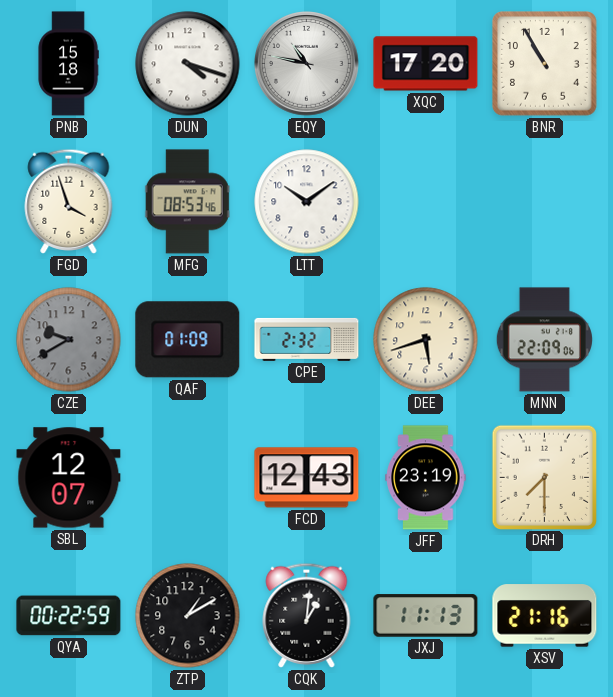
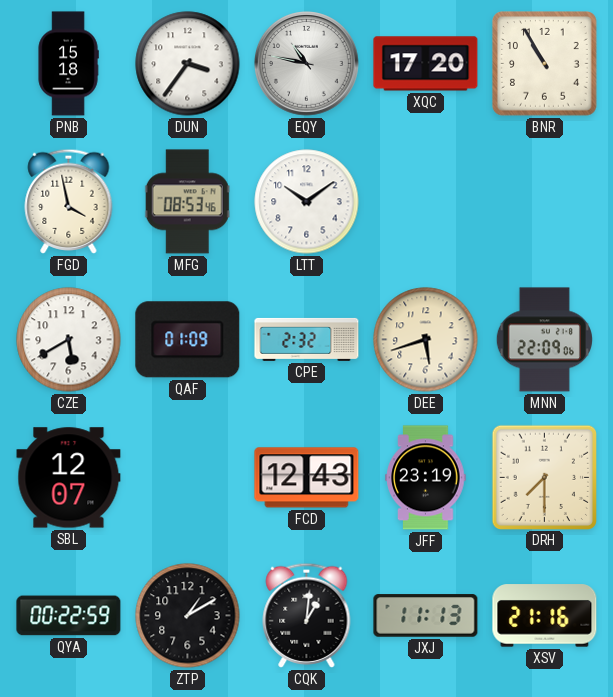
DUN: 4:18 -> 3:36
FGD: 3:57 -> 3:58
CZE: 9:40 -> 5:40
CZE dial: grey -> white
